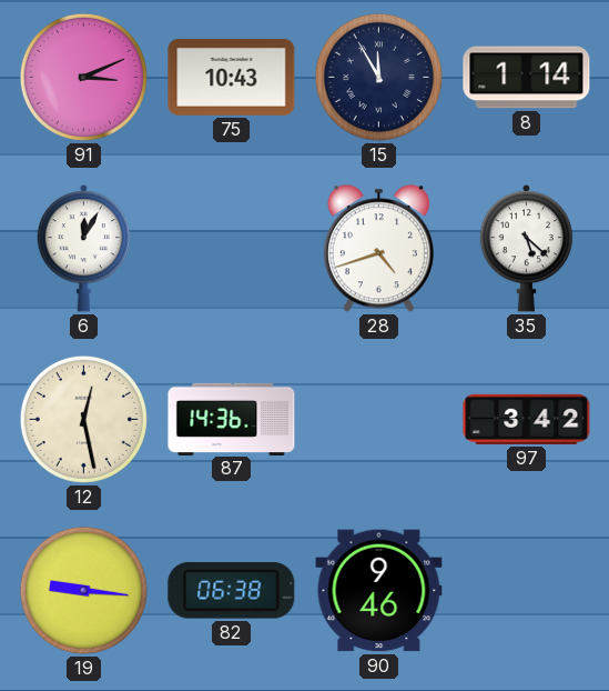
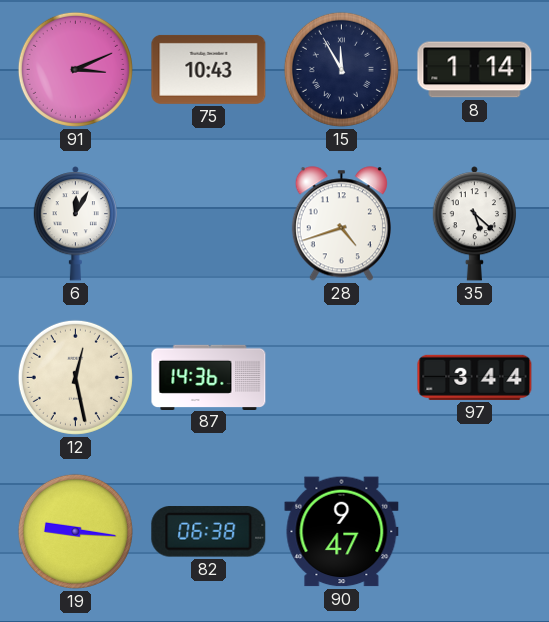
97: 3:42 -> 3:44
90: 9:46 -> 9:47
